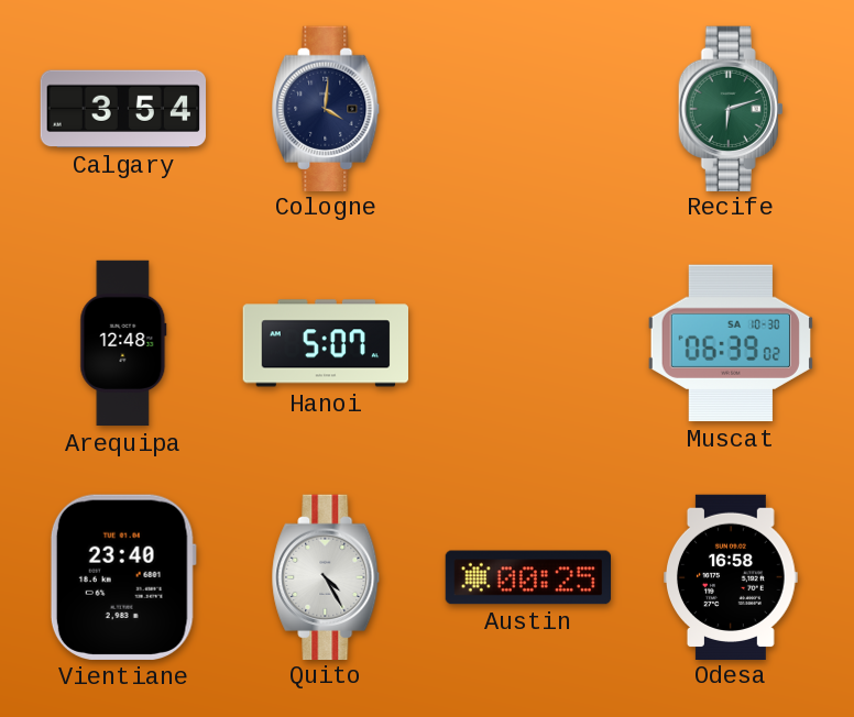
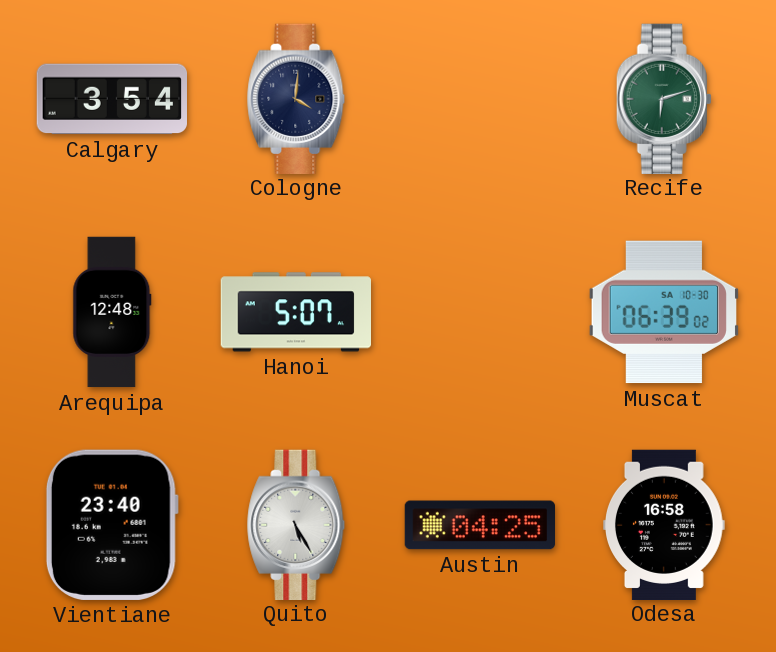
Quito: 4:25 -> 5:25
Austin: 00:25 -> 04:25
